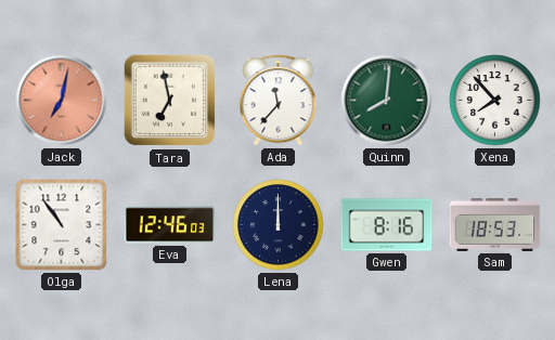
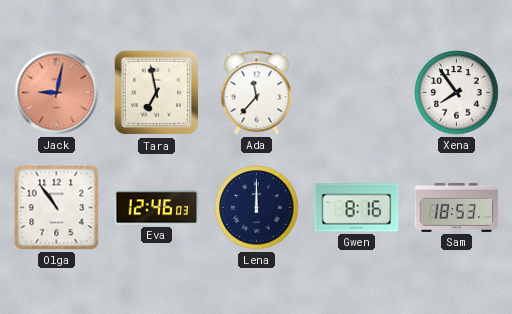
Jack: 7:02 -> 9:02
Quinn: 8:01 -> none
Xena: 7:53 -> 7:54
